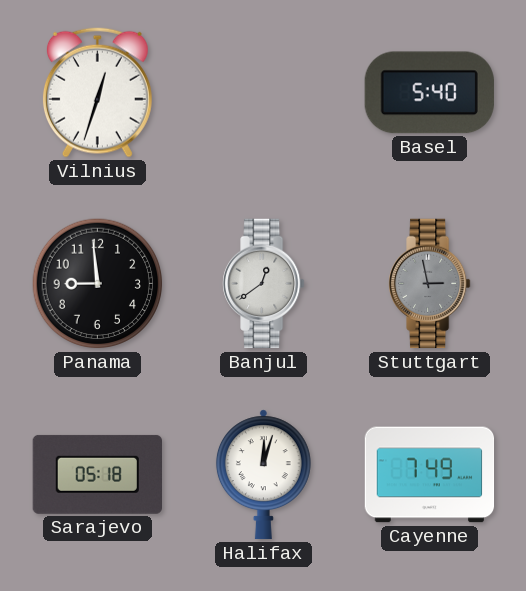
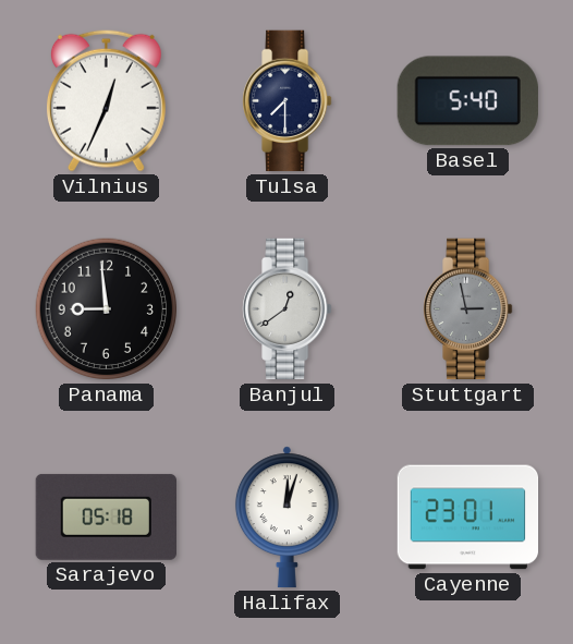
Vilnius: 12:33 -> 12:34
Tulsa: none -> 7:30
Cayenne: 7:49 -> 23:01
